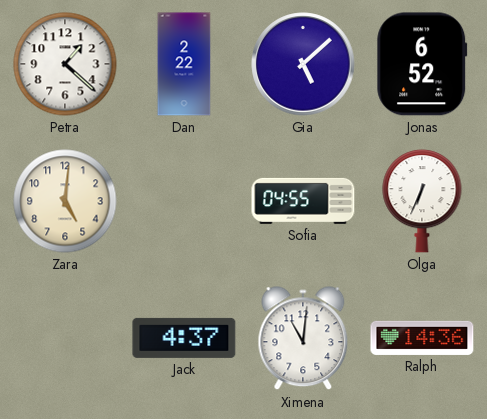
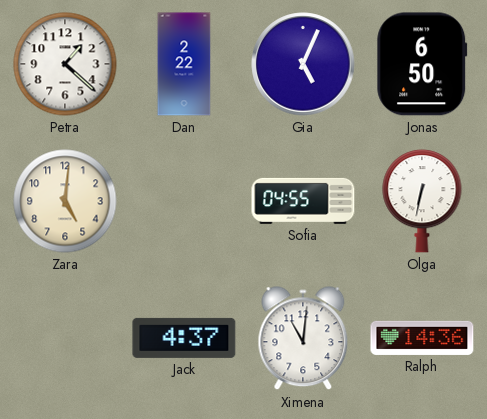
Gia: 5:08 -> 5:04
Jonas: 6:52 -> 6:50
Olga: 6:34 -> 6:32
